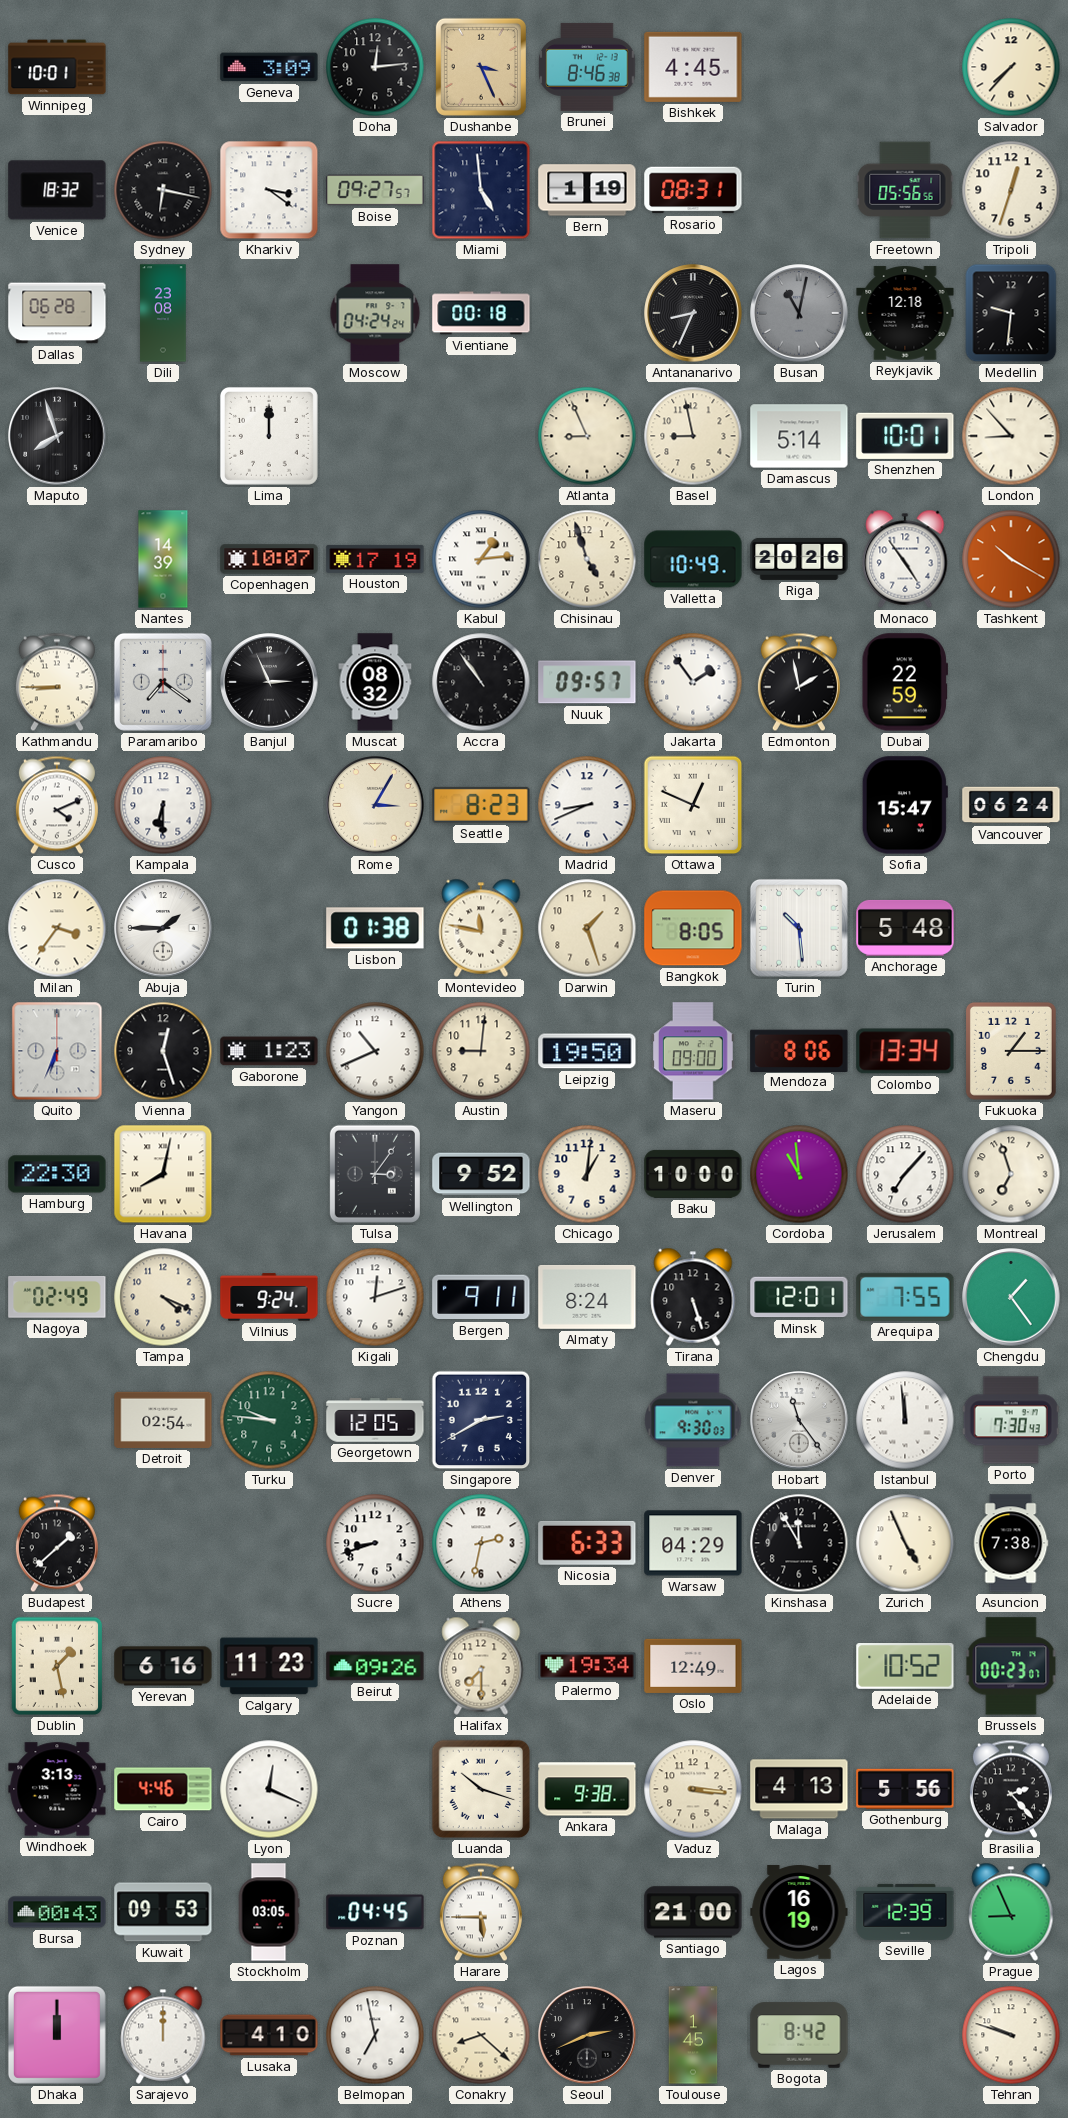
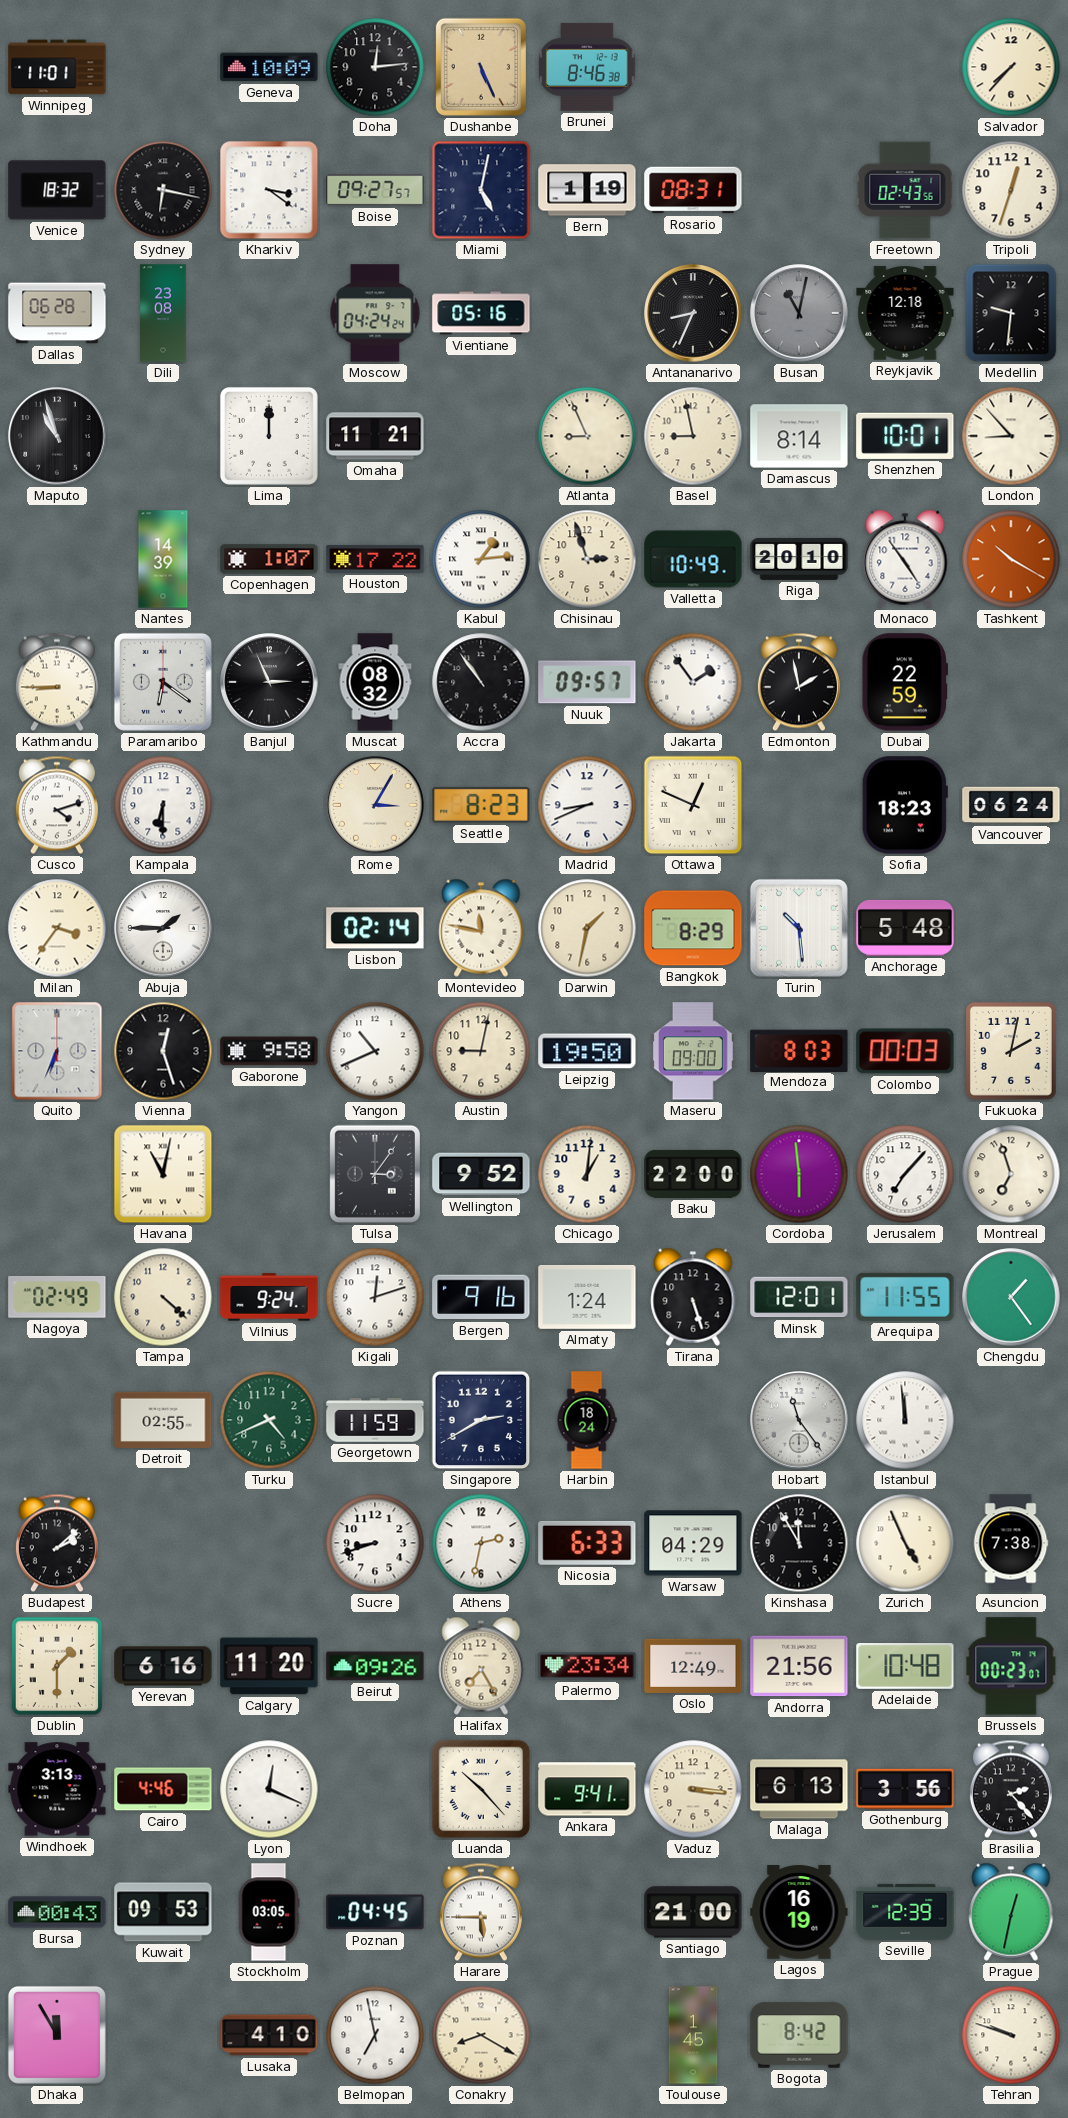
Winnipeg: 10:01 -> 11:01
Geneva: 3:09 -> 10:09
Dushanbe: 3:26 -> 5:26
Bishkek: 4:45 -> none
Miami: 4:59 -> 5:02
Freetown: 05:56 -> 02:43
Vientiane: 00:18 -> 05:16
Maputo: 7:57 -> 10:57
Omaha: none -> 11:21
Damascus: 5:14 -> 8:14
Copenhagen: 10:07 -> 1:07
Houston: 17:19 -> 17:22
Chisinau: 4:57 -> 2:57
Riga: 20:26 -> 20:10
Paramaribo: 7:21 -> 6:21
Cusco: 4:11 -> 4:12
Sofia: 15:47 -> 18:23
Lisbon: 01:38 -> 02:14
Darwin: 1:27 -> 1:32
Bangkok: 8:05 -> 8:29
Gaborone: 1:23 -> 9:58
Austin: 9:01 -> 9:02
Mendoza: 8:06 -> 8:03
Colombo: 13:34 -> 00:03
Fukuoka: 1:15 -> 2:02
Hamburg: 22:30 -> none
Havana: 8:02 -> 11:02
Baku: 10:00 -> 22:00
Cordoba: 10:59 -> 5:59
Tampa: 4:19 -> 4:22
Bergen: 9:11 -> 9:16
Almaty: 8:24 -> 1:24
Arequipa: 7:55 -> 11:55
Detroit: 02:54 -> 02:55
Turku: 9:46 -> 4:41
Georgetown: 12:05 -> 11:59
Harbin: none -> 18:24
Denver: 9:30 -> none
Porto: 7:30 -> none
Budapest: 1:38 -> 2:08
Dublin: 1:28 -> 1:30
Calgary: 11:23 -> 11:20
Halifax: 7:30 -> 7:25
Palermo: 19:34 -> 23:34
Andorra: none -> 21:56
Adelaide: 10:52 -> 10:48
Luanda: 10:18 -> 10:23
Ankara: 9:38 -> 9:41
Malaga: 4:13 -> 6:13
Gothenburg: 5:56 -> 3:56
Prague: 8:56 -> 12:32
Dhaka: 12:00 -> 11:55
Sarajevo: 12:00 -> none
Conakry: 8:22 -> 8:20
Seoul: 2:41 -> none
